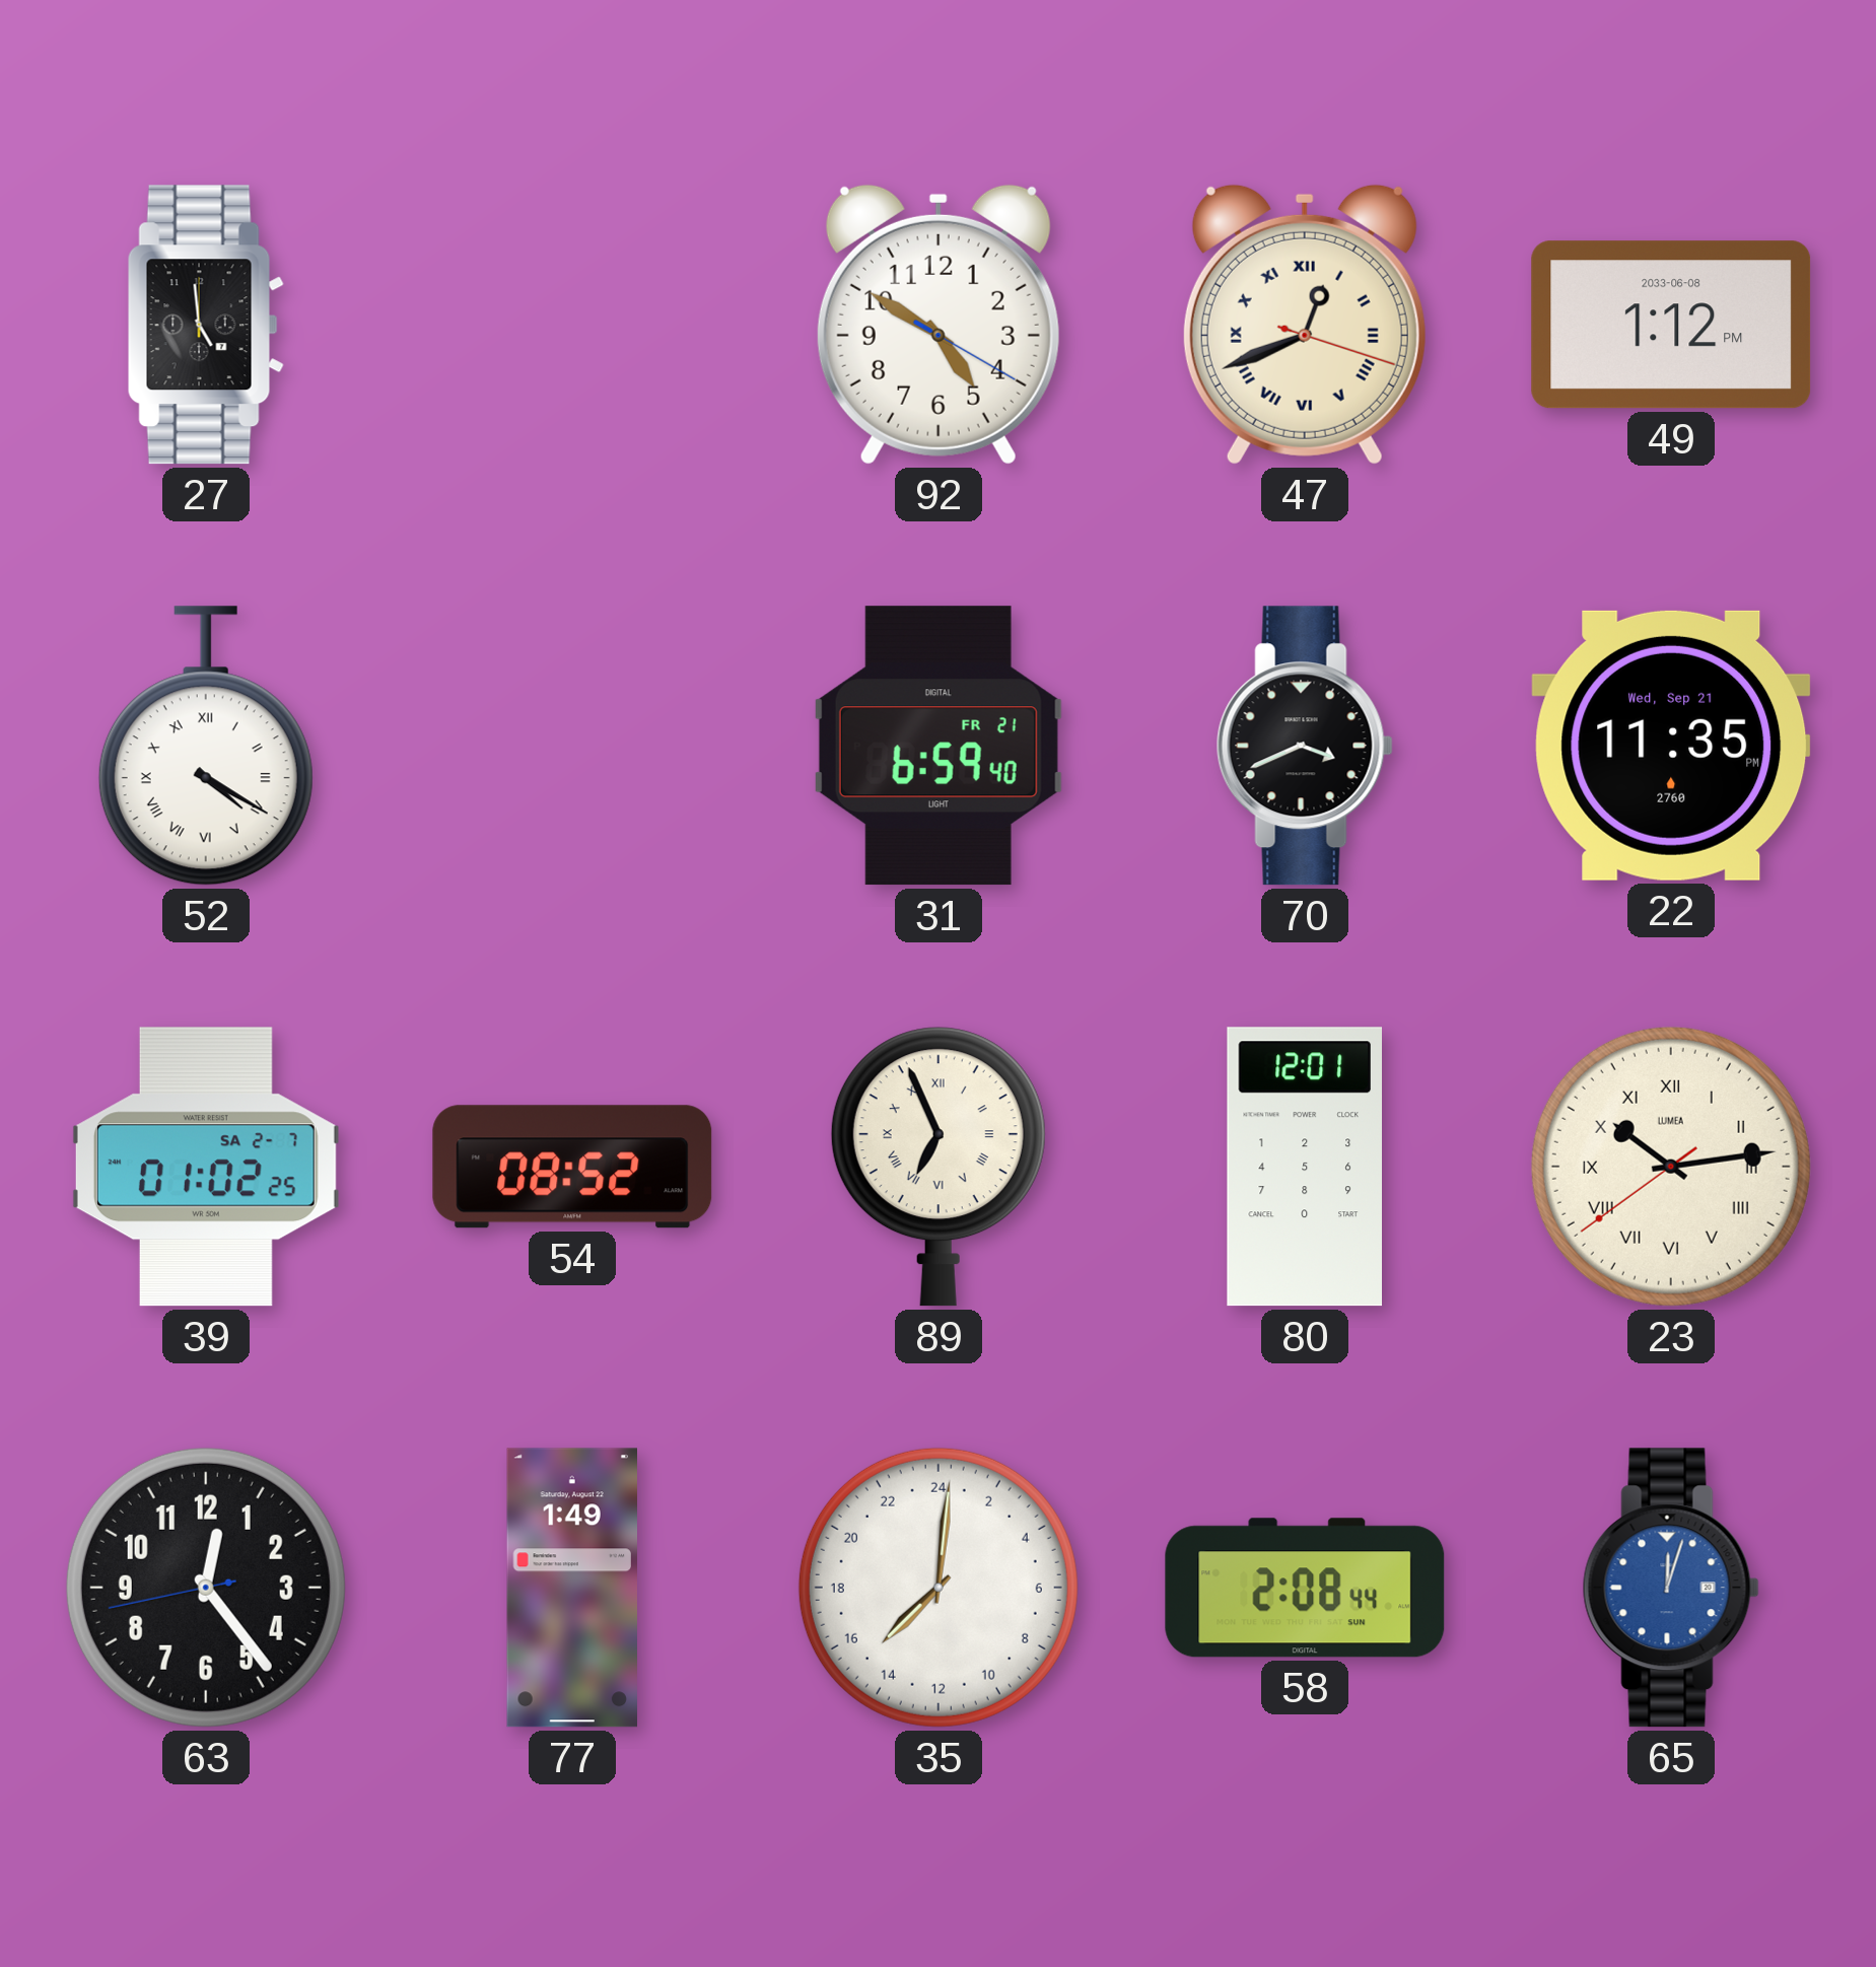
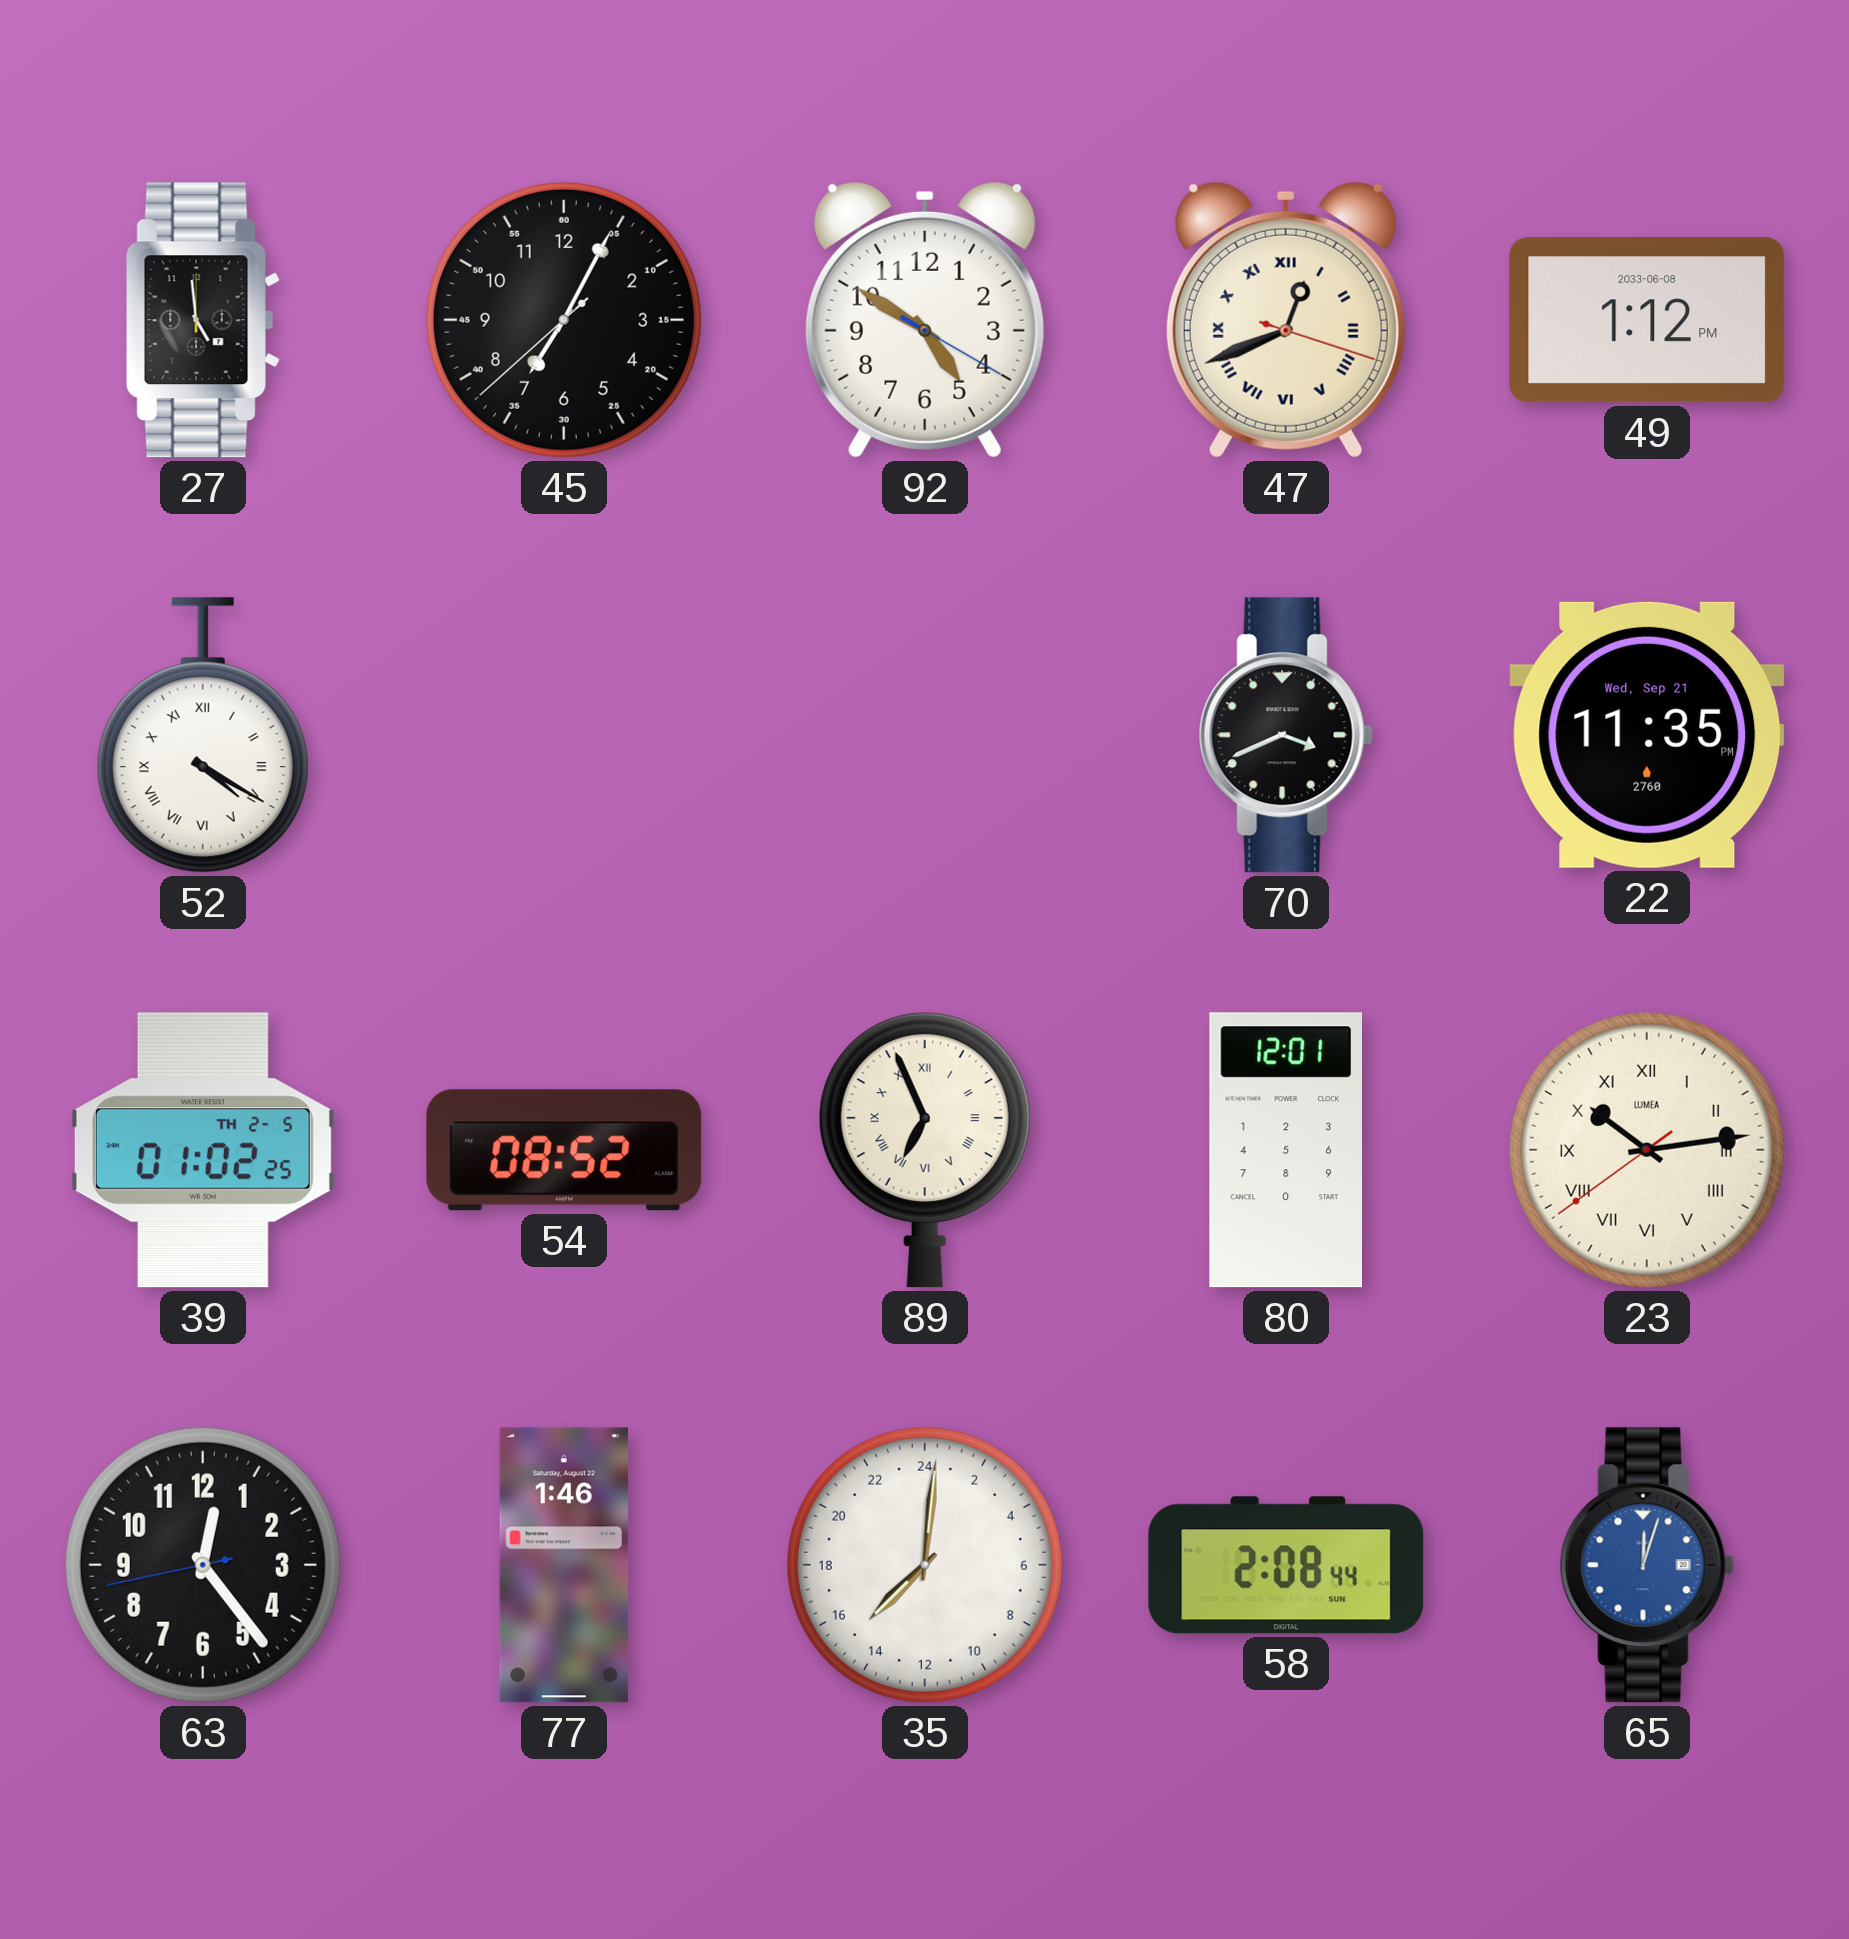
45: none -> 7:04
31: 6:59 -> none
39 date: SA 2-7 -> TH 2-5
77: 1:49 -> 1:46
